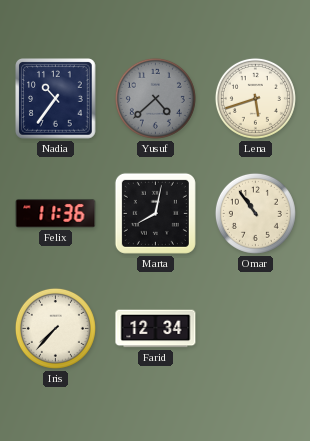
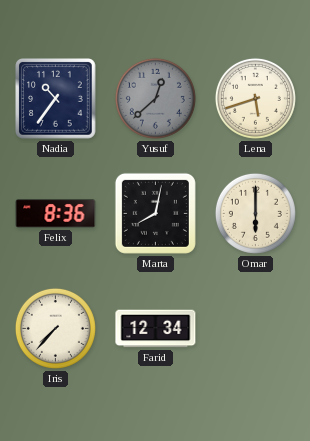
Yusuf: 4:38 -> 12:38
Felix: 11:36 -> 8:36
Omar: 10:54 -> 6:00
